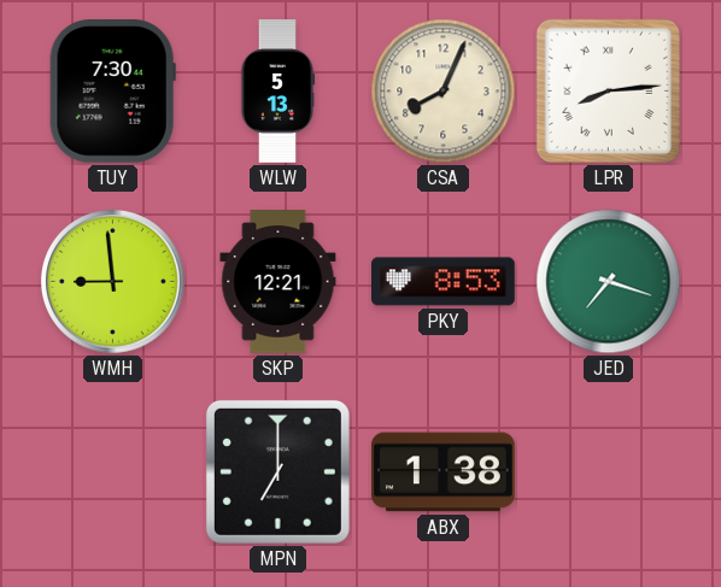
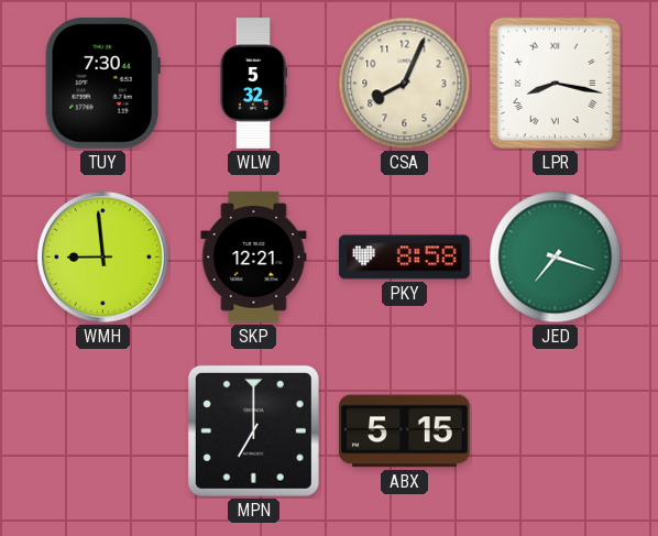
WLW: 5:13 -> 5:32
LPR: 8:14 -> 8:17
PKY: 8:53 -> 8:58
ABX: 1:38 -> 5:15
